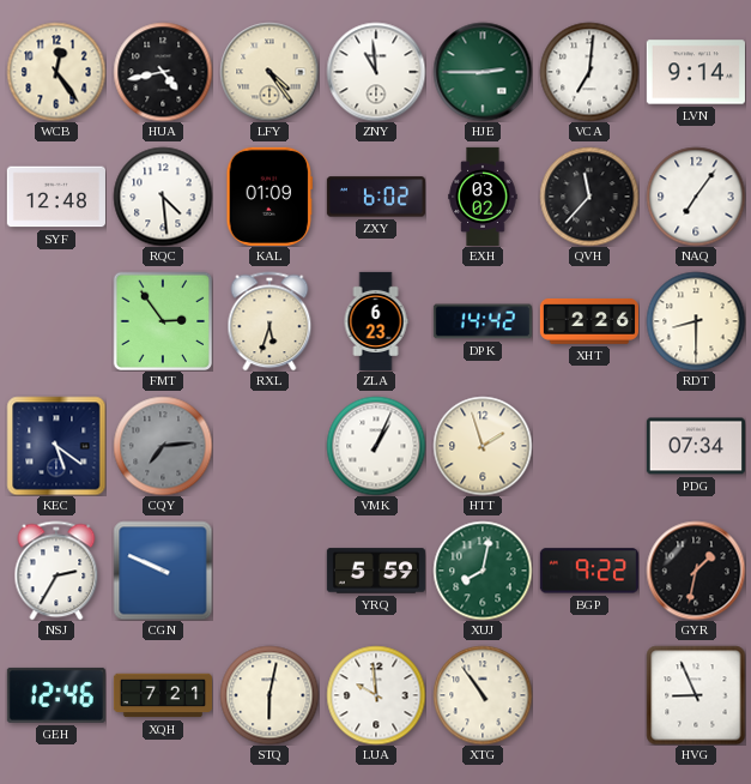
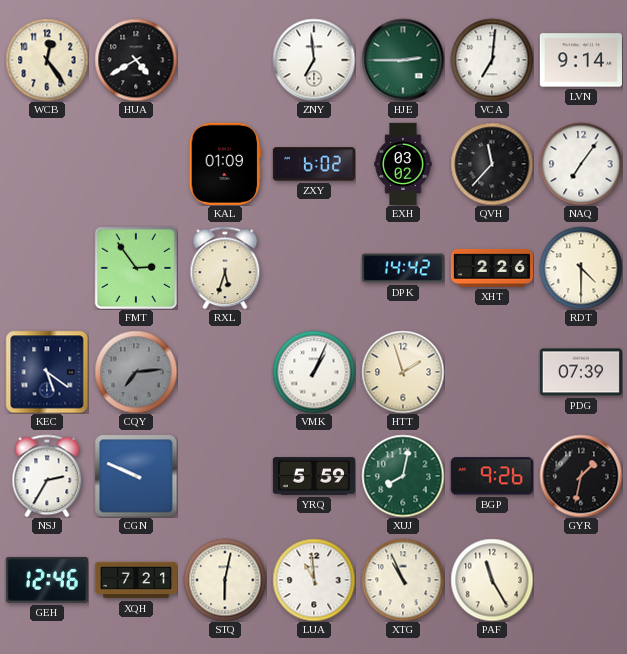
HUA: 4:43 -> 4:40
LFY: 4:24 -> none
ZNY: 10:59 -> 6:59
SYF: 12:48 -> none
RQC: 4:29 -> none
ZLA: 6:23 -> none
RDT: 8:30 -> 4:30
PDG: 07:34 -> 07:39
BGP: 9:22 -> 9:26
LUA: 9:59 -> 10:59
XTG: 10:54 -> 10:56
PAF: none -> 11:25
HVG: 8:56 -> none
